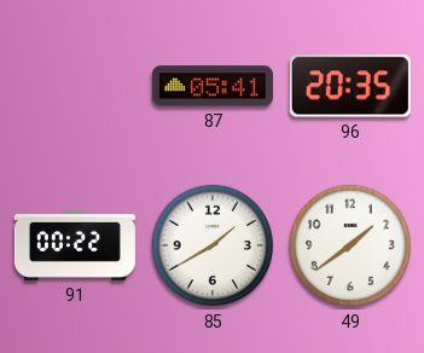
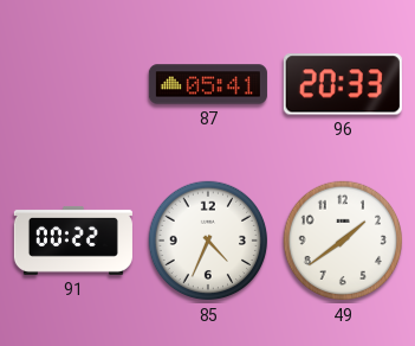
96: 20:35 -> 20:33
85: 1:40 -> 4:34
